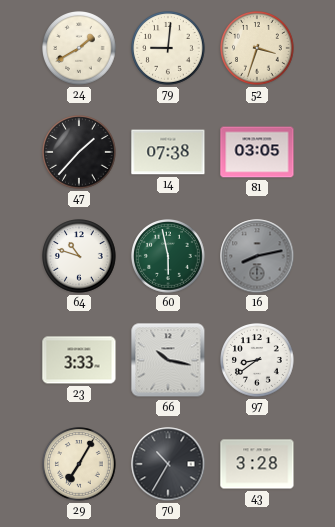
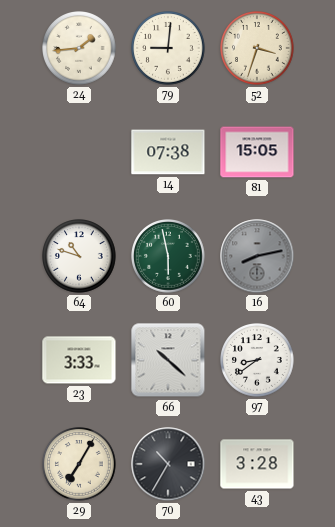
24: 1:40 -> 1:44
47: 1:37 -> none
81: 03:05 -> 15:05
66: 10:17 -> 10:22
